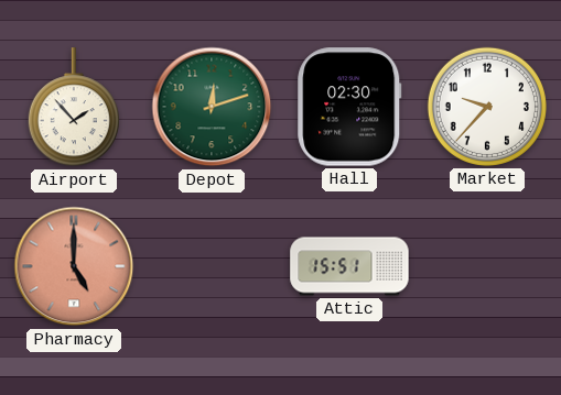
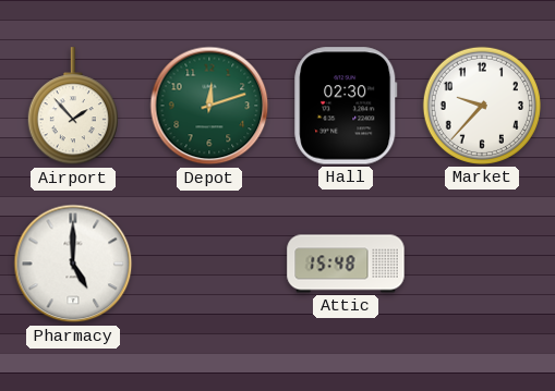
Pharmacy dial: salmon -> white
Attic: 15:51 -> 15:48
